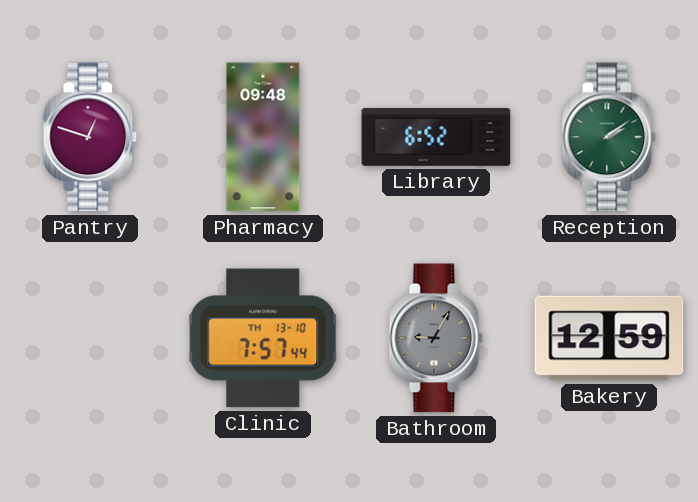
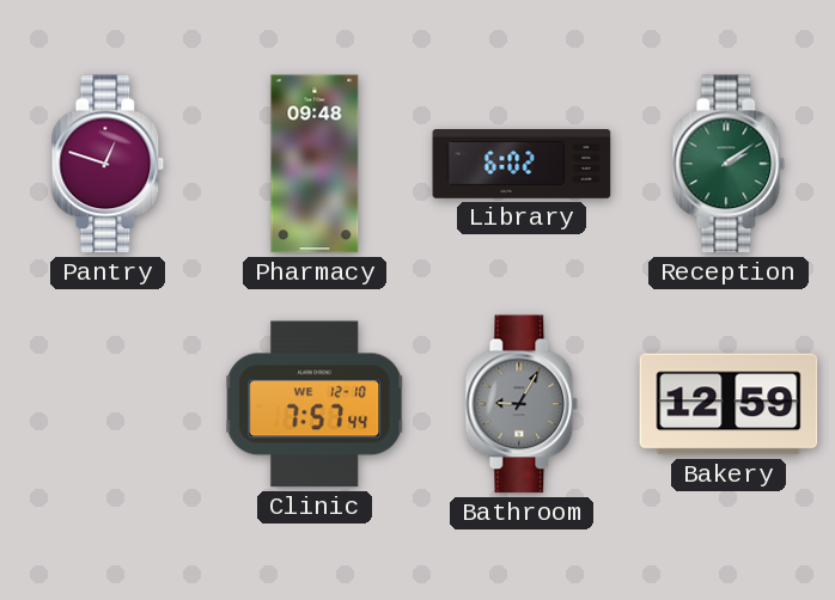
Library: 6:52 -> 6:02
Clinic date: TH 13-10 -> WE 12-10
